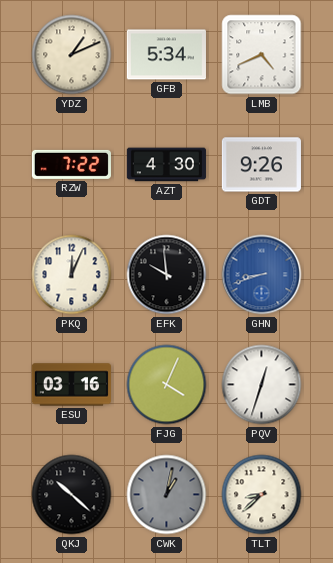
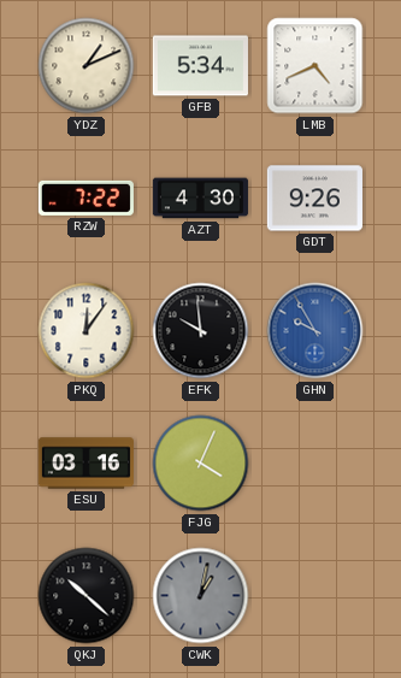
PKQ: 12:04 -> 12:06
GHN: 8:42 -> 9:55
PQV: 12:33 -> none
TLT: 8:38 -> none
